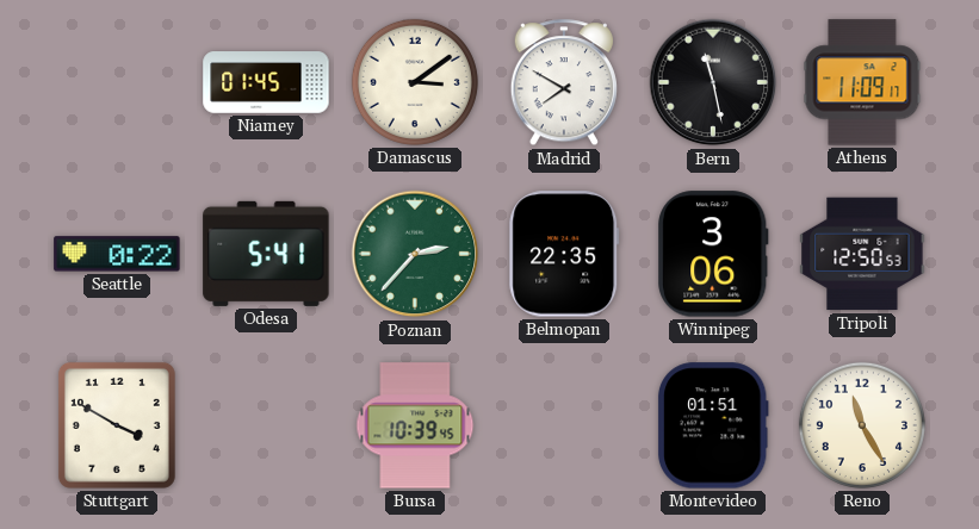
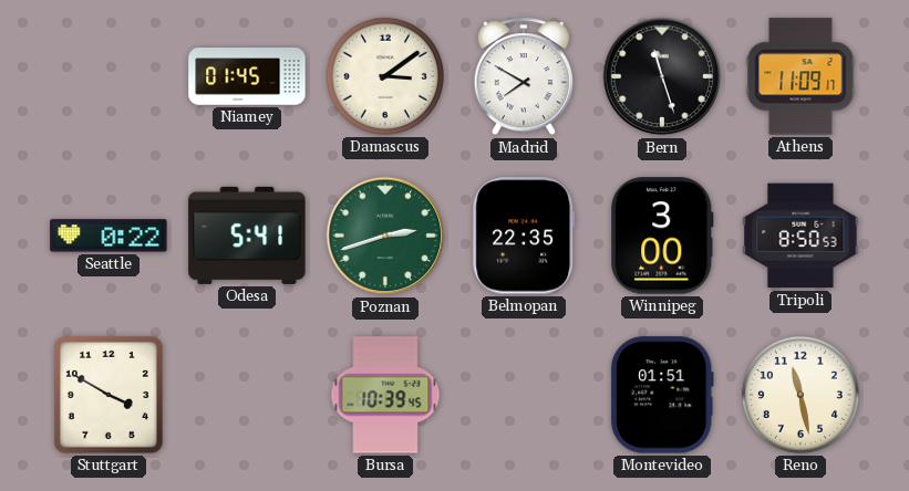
Bern: 11:28 -> 11:27
Poznan: 2:37 -> 2:42
Winnipeg: 3:06 -> 3:00
Tripoli: 12:50 -> 8:50
Reno: 11:25 -> 11:28
